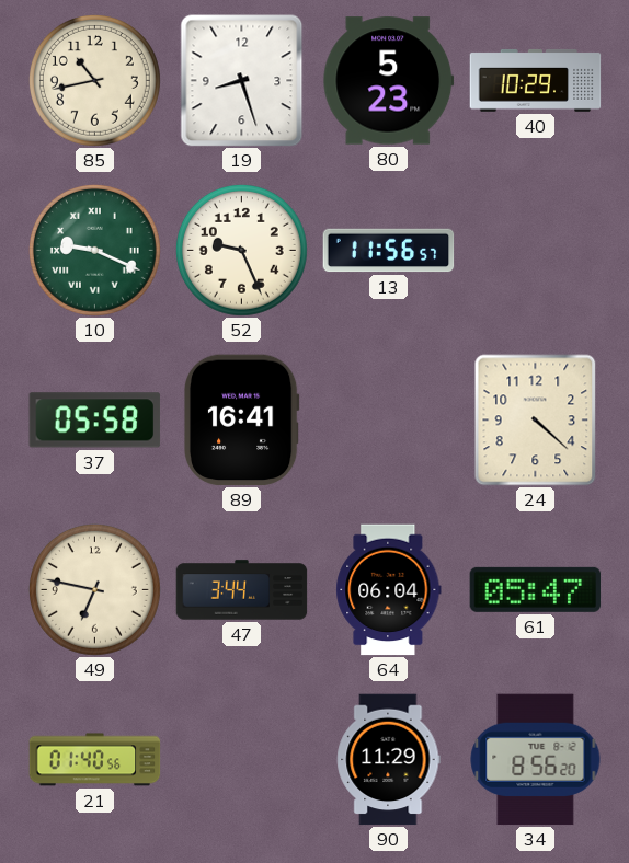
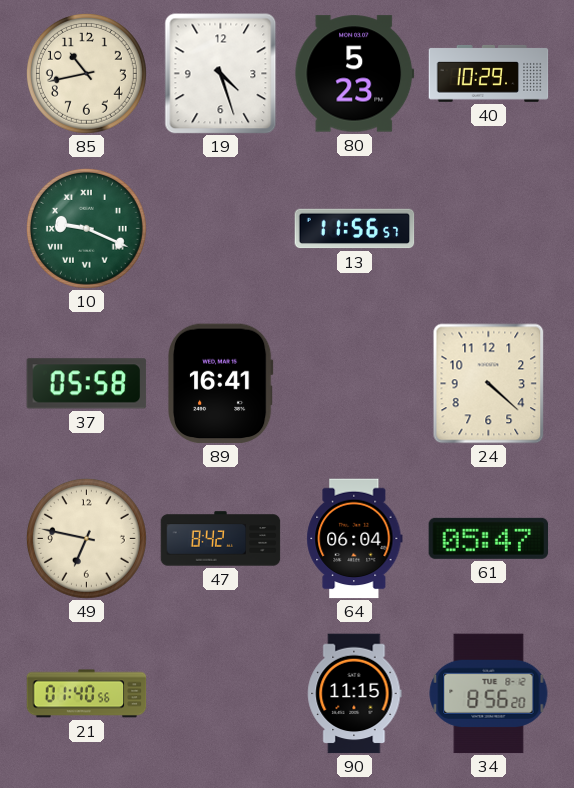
19: 8:27 -> 4:27
52: 9:26 -> none
47: 3:44 -> 8:42
90: 11:29 -> 11:15
